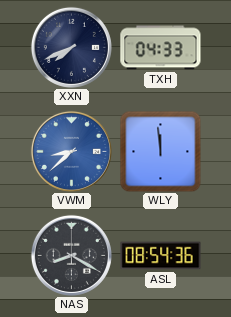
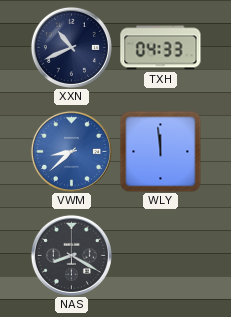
XXN: 7:41 -> 10:41
ASL: 08:54 -> none
